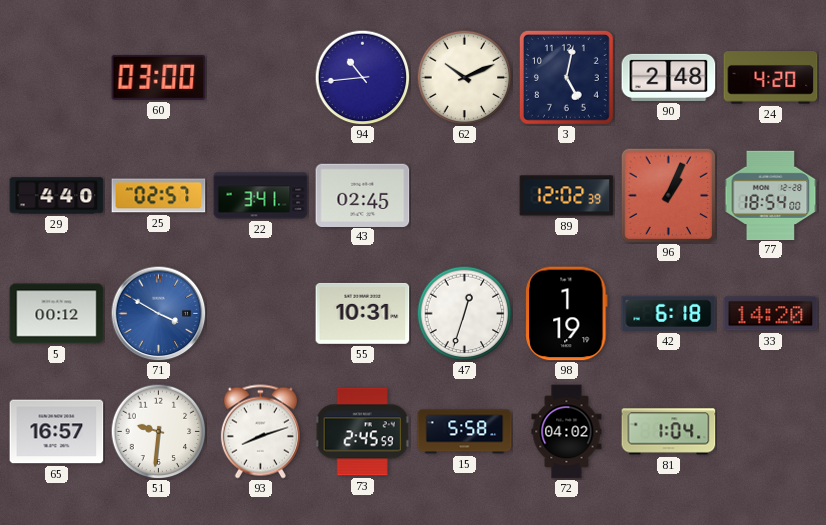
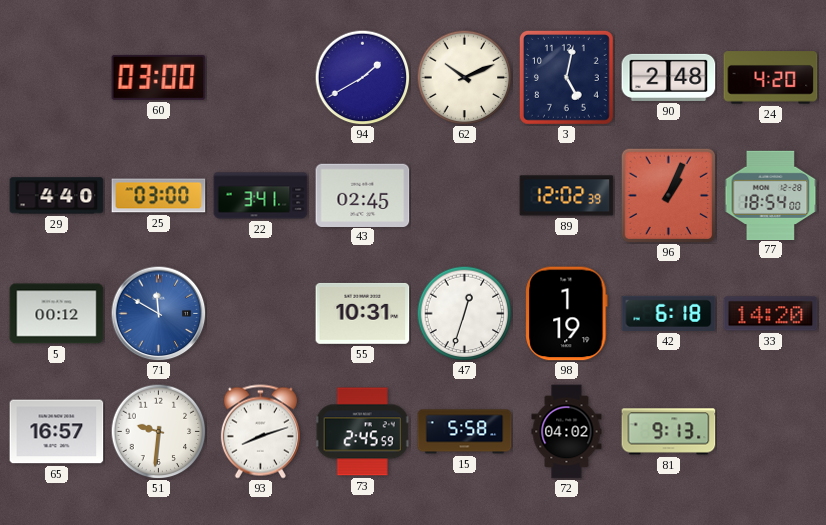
94: 10:44 -> 1:40
25: 02:57 -> 03:00
71: 3:50 -> 11:50
81: 1:04 -> 9:13
